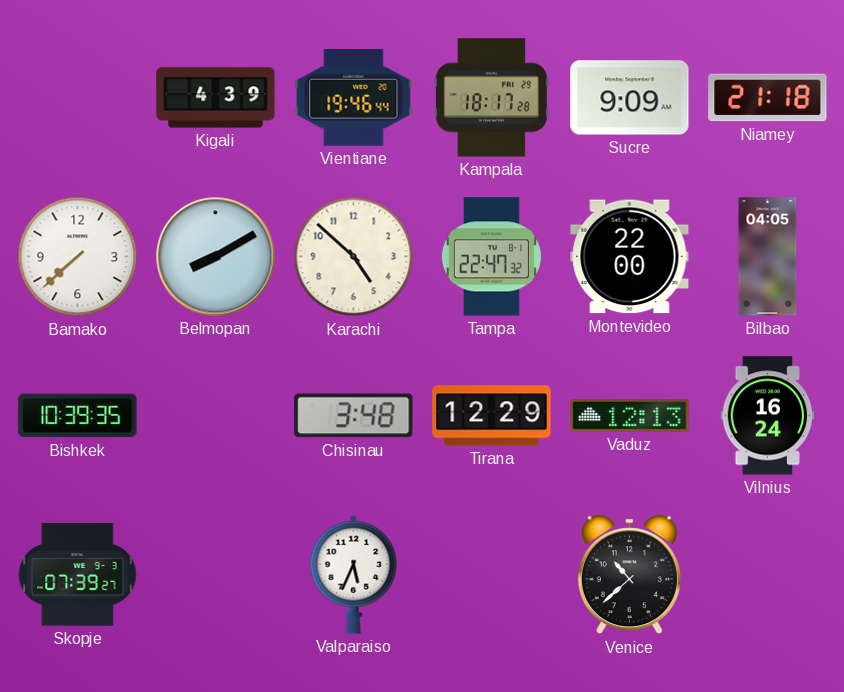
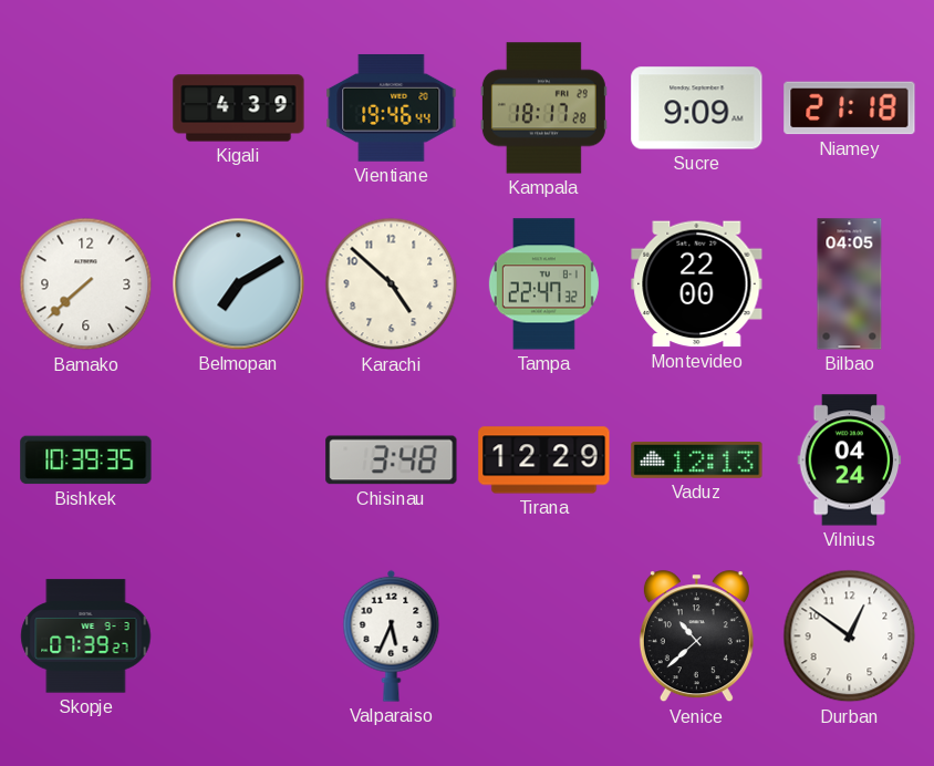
Belmopan: 8:10 -> 7:10
Vilnius: 16:24 -> 04:24
Durban: none -> 12:51
